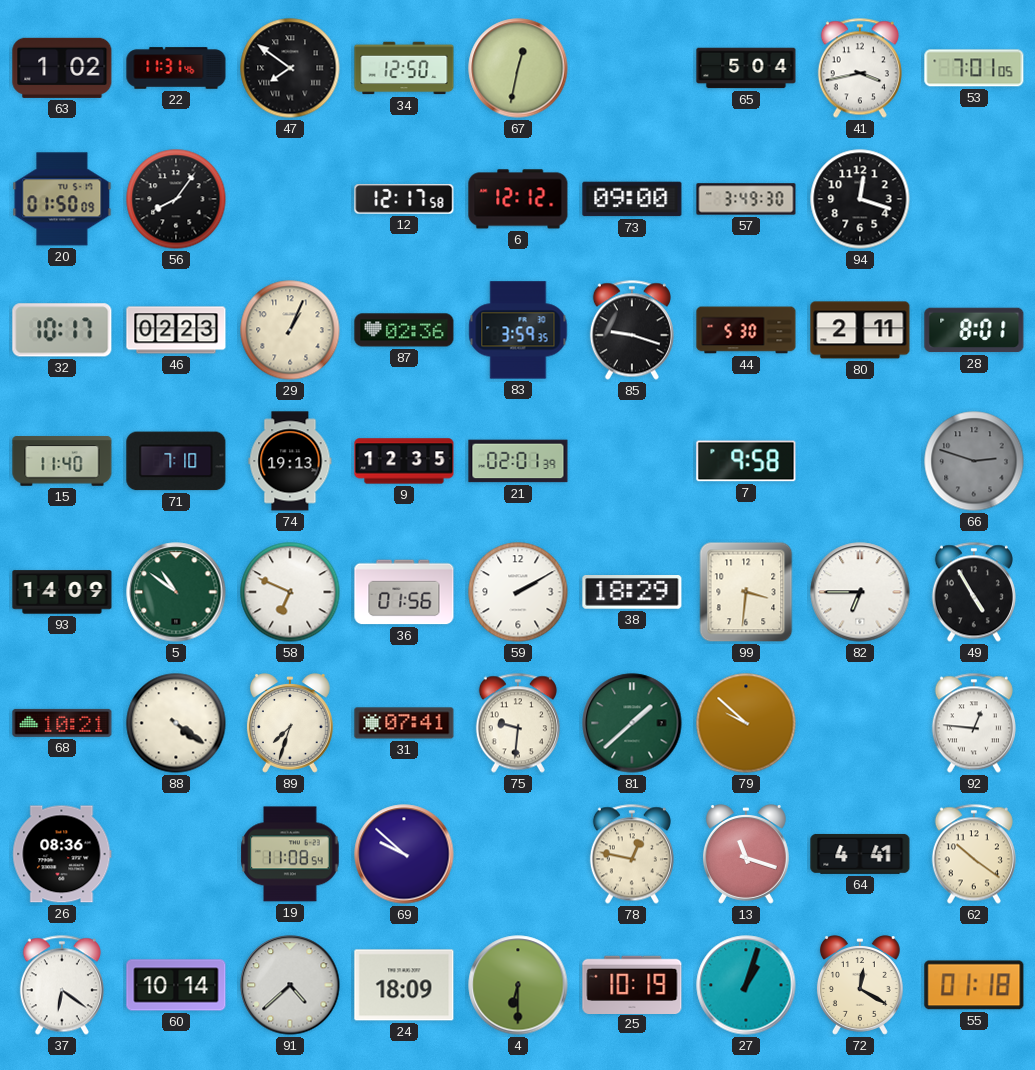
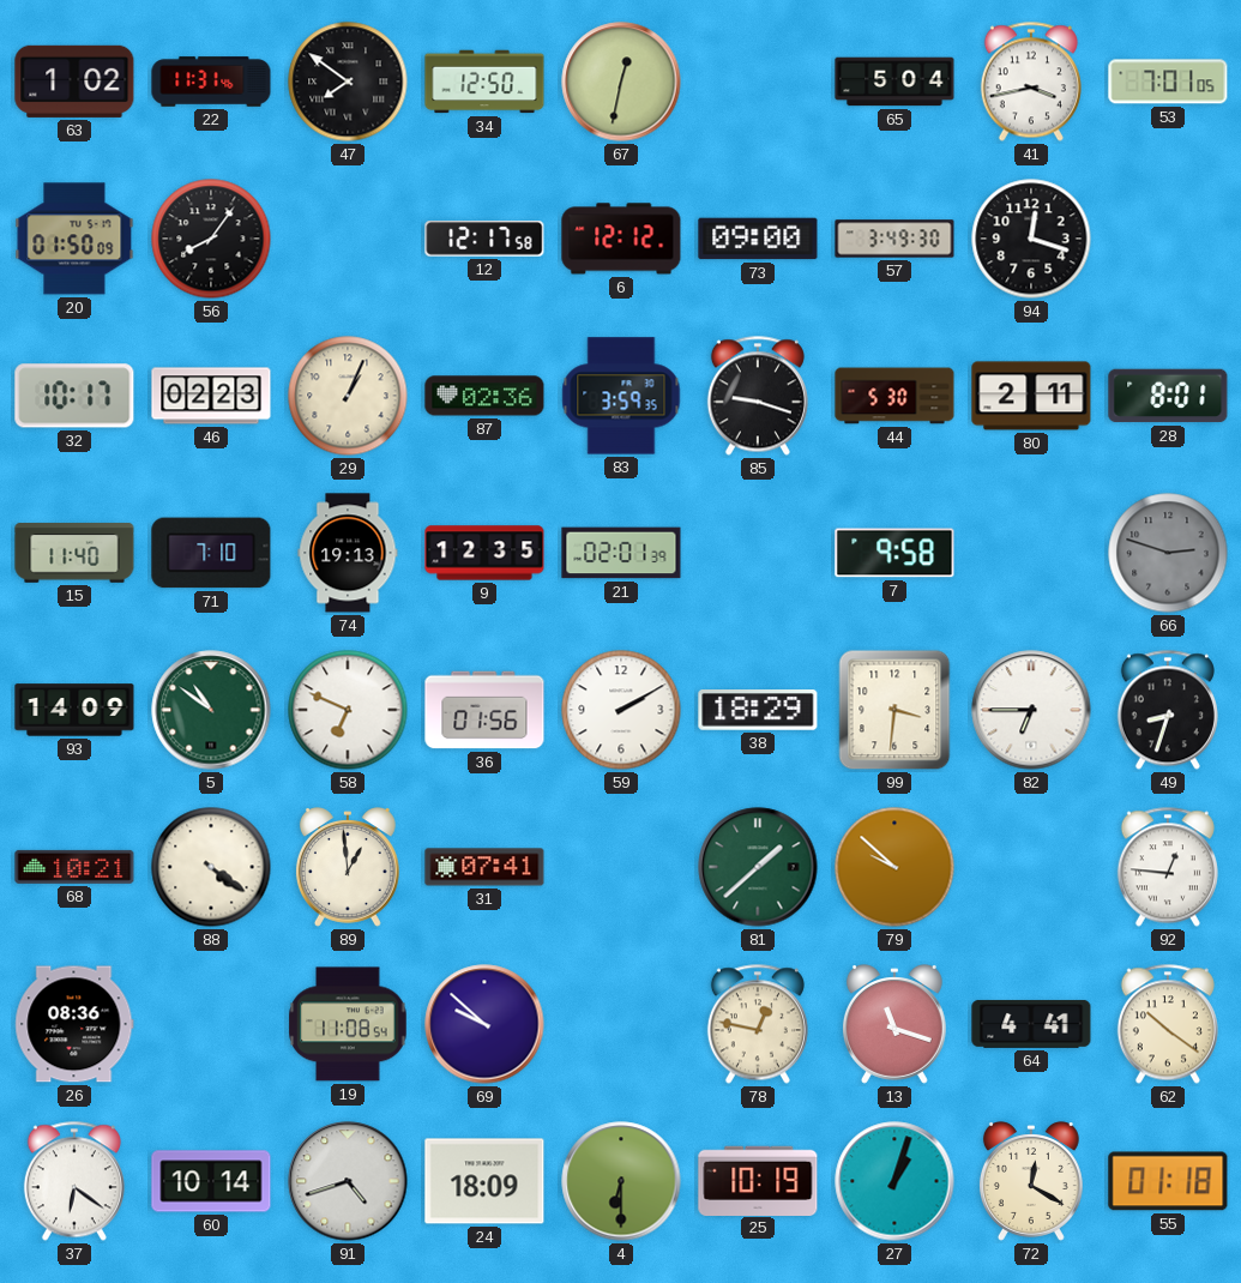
49: 4:55 -> 8:33
89: 7:33 -> 12:59
75: 9:31 -> none
91: 4:38 -> 4:42
